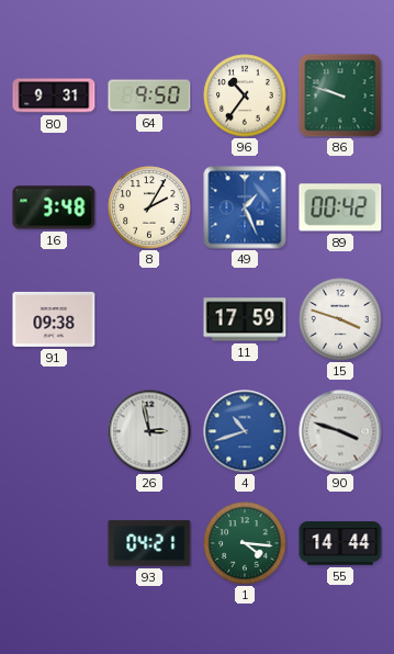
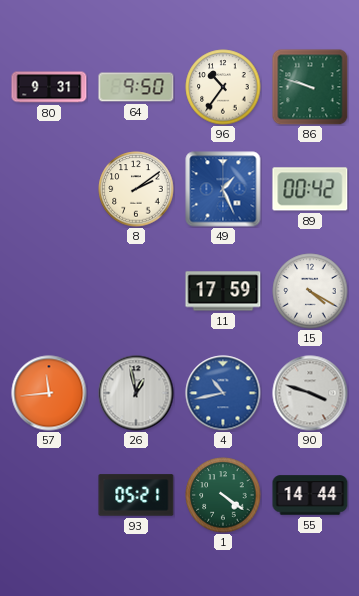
16: 3:48 -> none
8: 2:05 -> 2:09
91: 09:38 -> none
15: 3:48 -> 4:20
57: none -> 11:44
26: 2:58 -> 12:58
4: 10:42 -> 10:43
93: 04:21 -> 05:21
1: 4:16 -> 4:21
